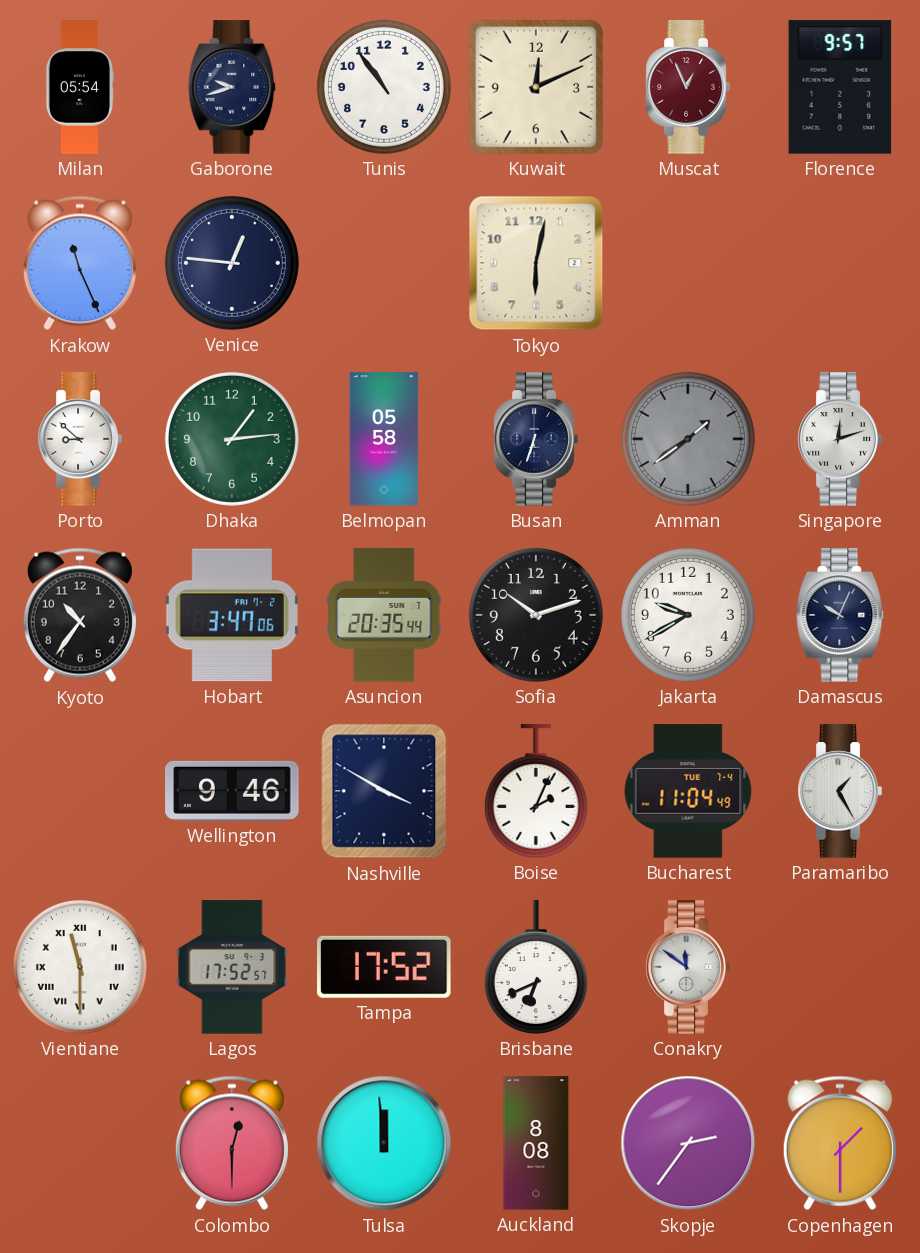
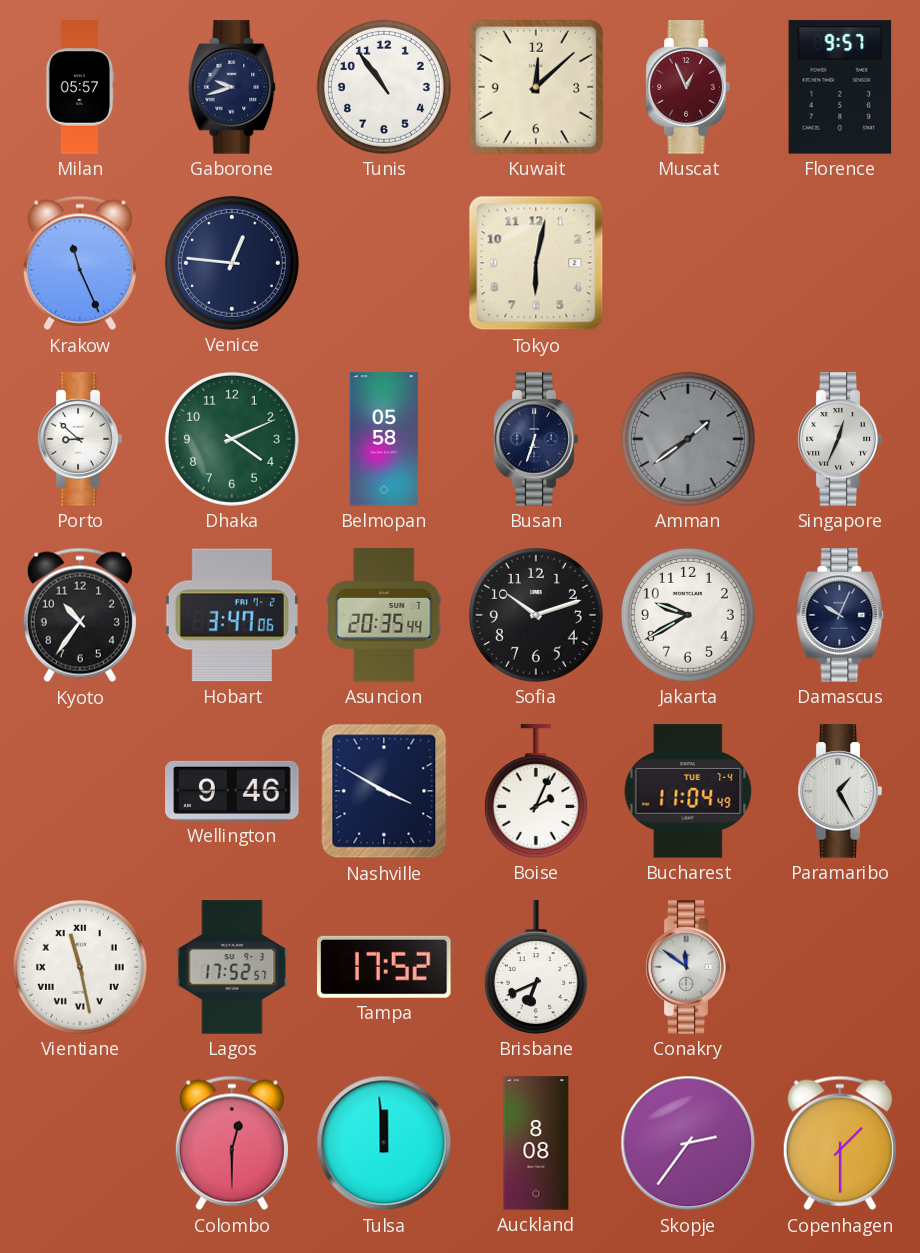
Milan: 05:54 -> 05:57
Kuwait: 12:11 -> 12:08
Dhaka: 1:14 -> 4:11
Singapore: 12:12 -> 12:34
Vientiane: 11:30 -> 11:28
